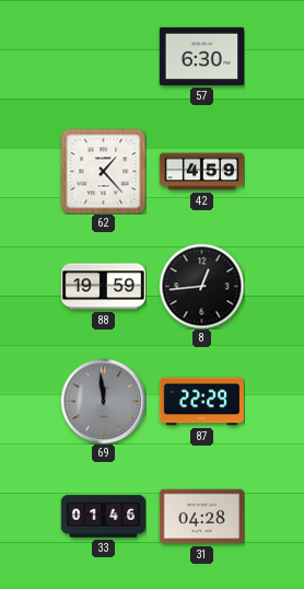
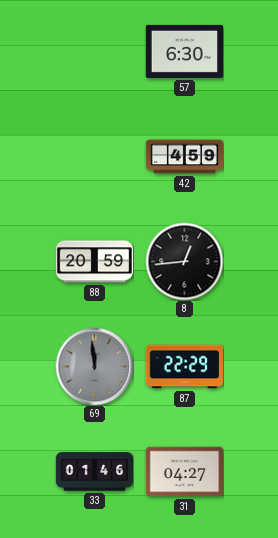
62: 1:23 -> none
88: 19:59 -> 20:59
31: 04:28 -> 04:27
